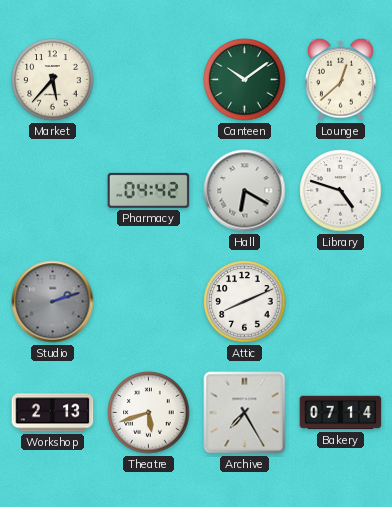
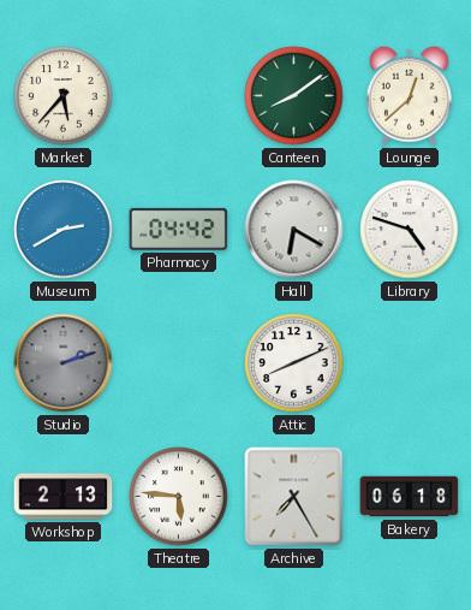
Canteen: 10:09 -> 8:09
Museum: none -> 2:40
Theatre: 5:42 -> 5:46
Bakery: 07:14 -> 06:18
